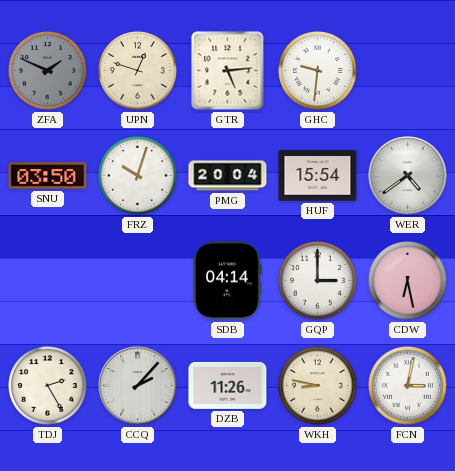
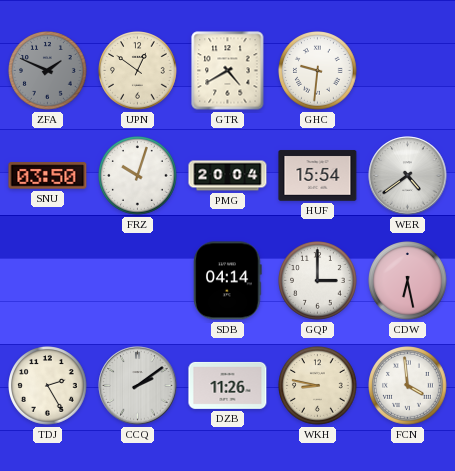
UPN: 12:48 -> 12:51
GTR: 5:14 -> 4:40
CCQ: 2:07 -> 2:09
FCN: 3:02 -> 3:59
